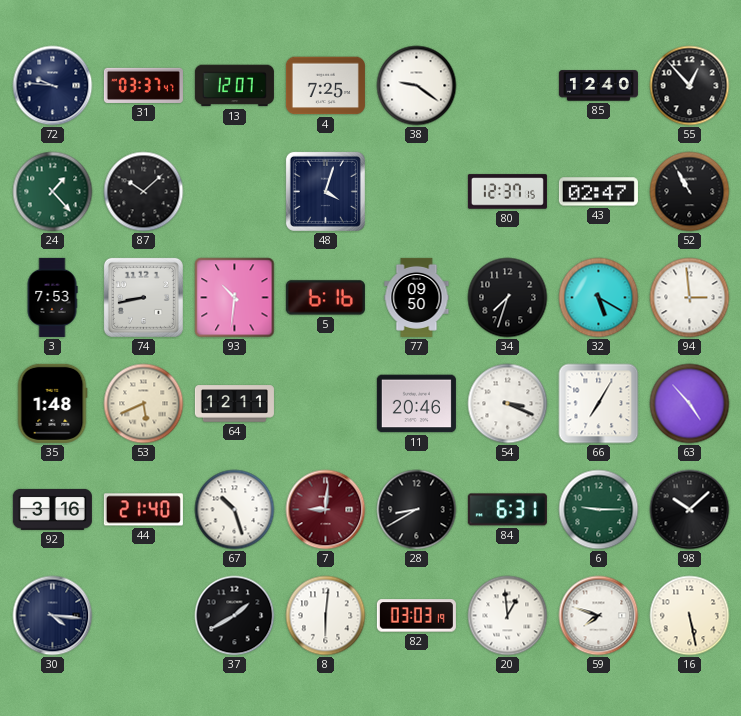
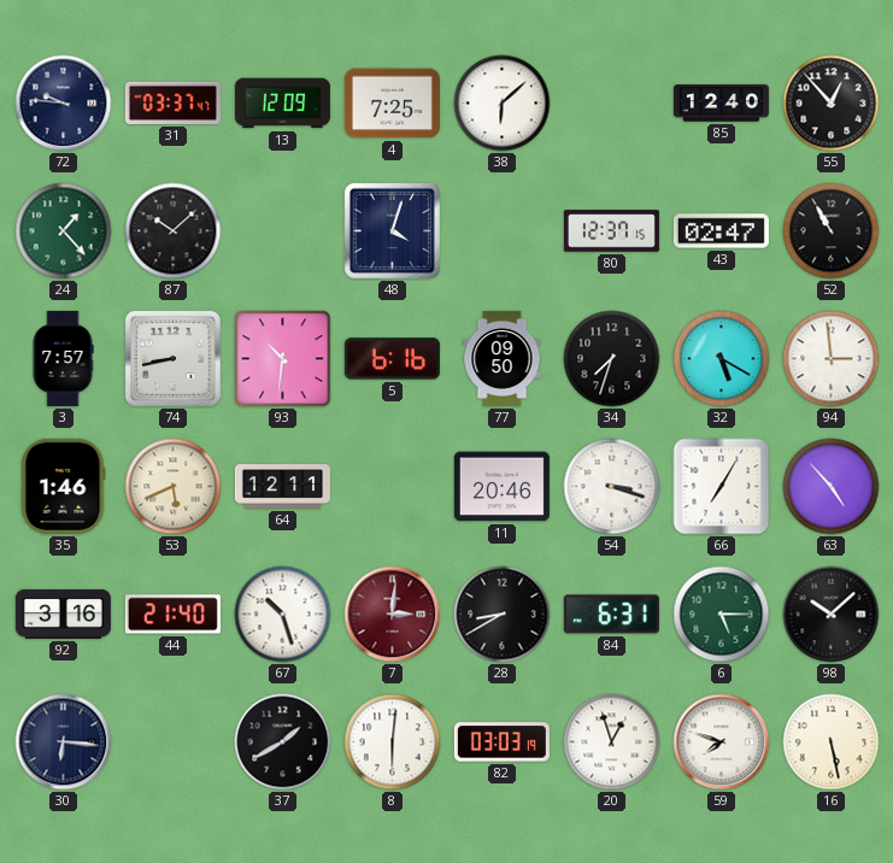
13: 12:07 -> 12:09
38: 9:21 -> 6:08
3: 7:53 -> 7:57
35: 1:48 -> 1:46
54: 3:19 -> 3:18
7: 9:01 -> 3:01
6: 9:15 -> 5:15
30: 4:16 -> 6:16
20: 12:59 -> 12:57
